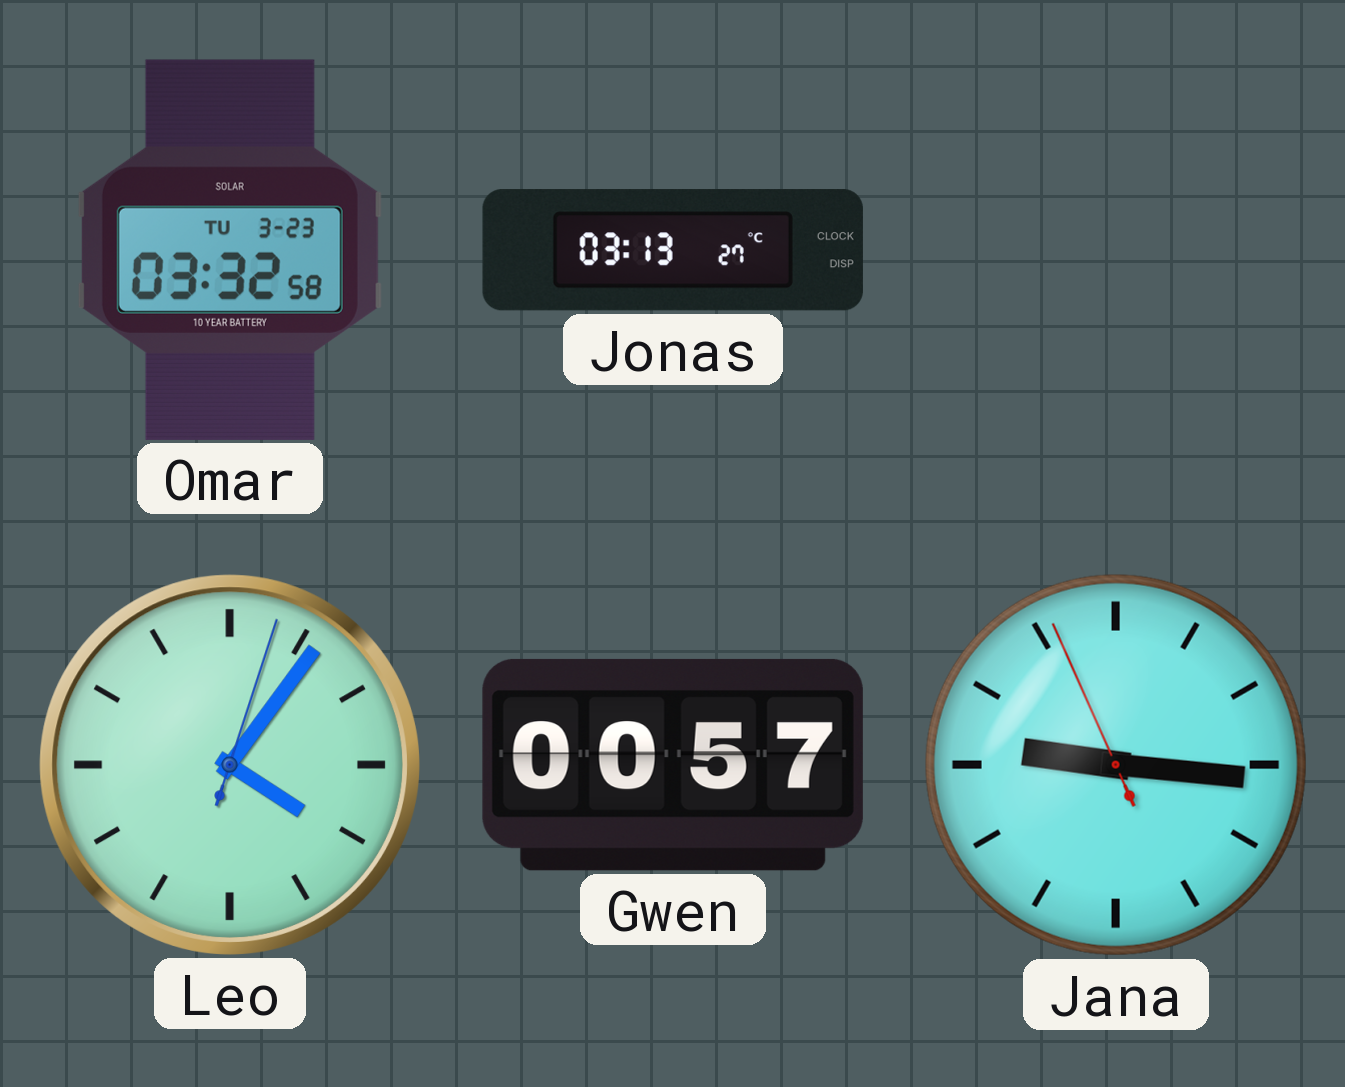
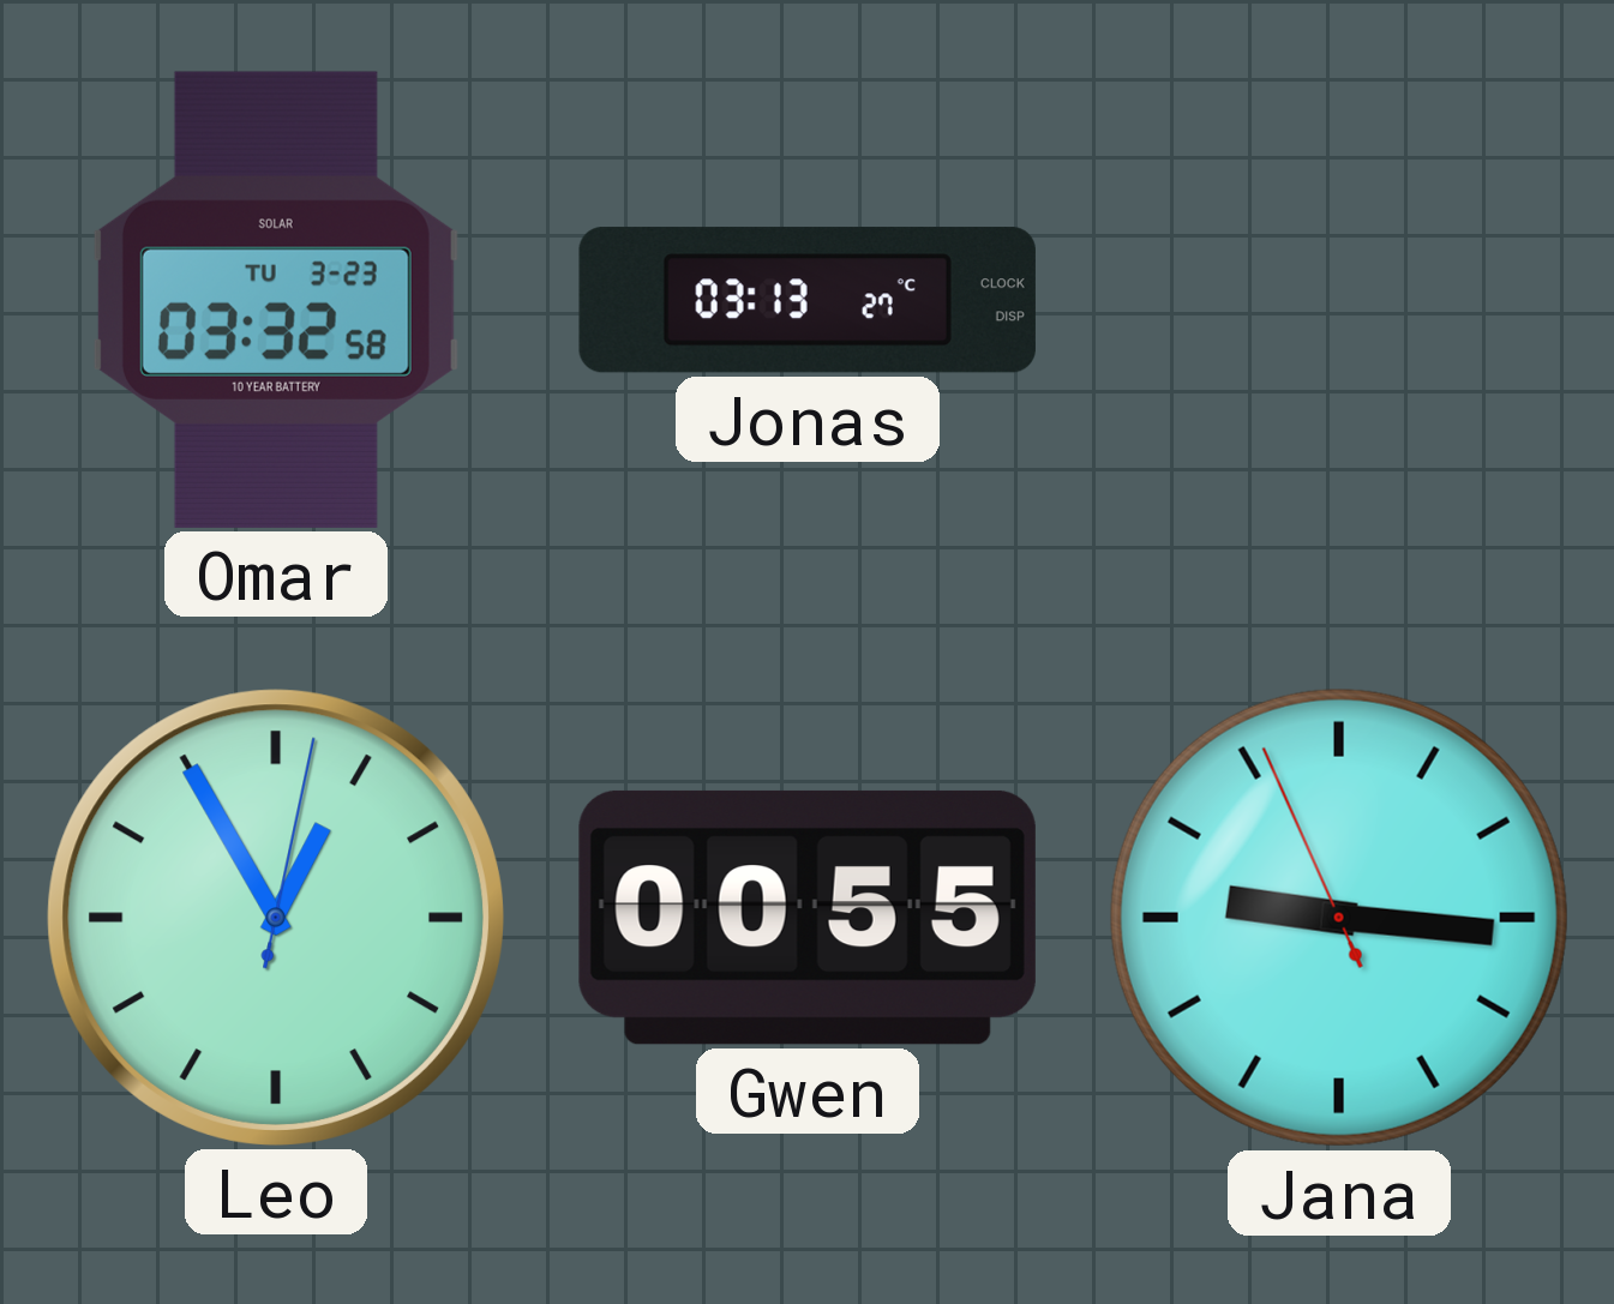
Leo: 4:06 -> 12:55
Gwen: 00:57 -> 00:55
